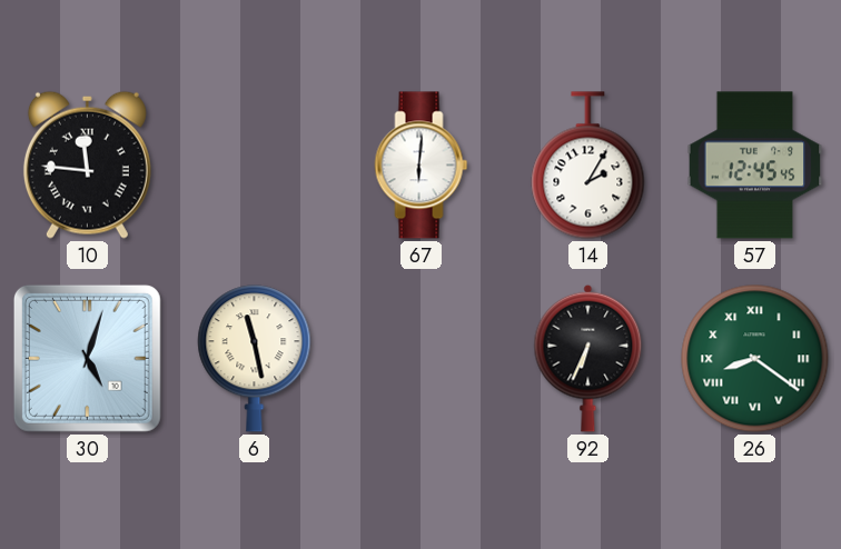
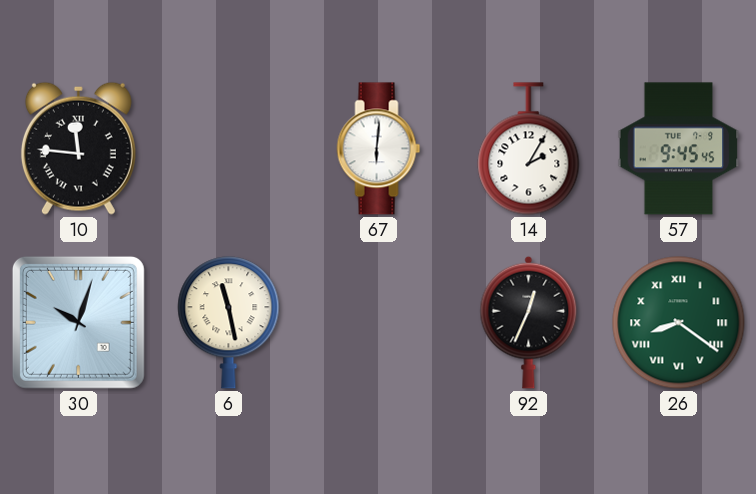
57: 12:45 -> 9:45
30: 5:03 -> 10:03
92: 6:34 -> 12:34
